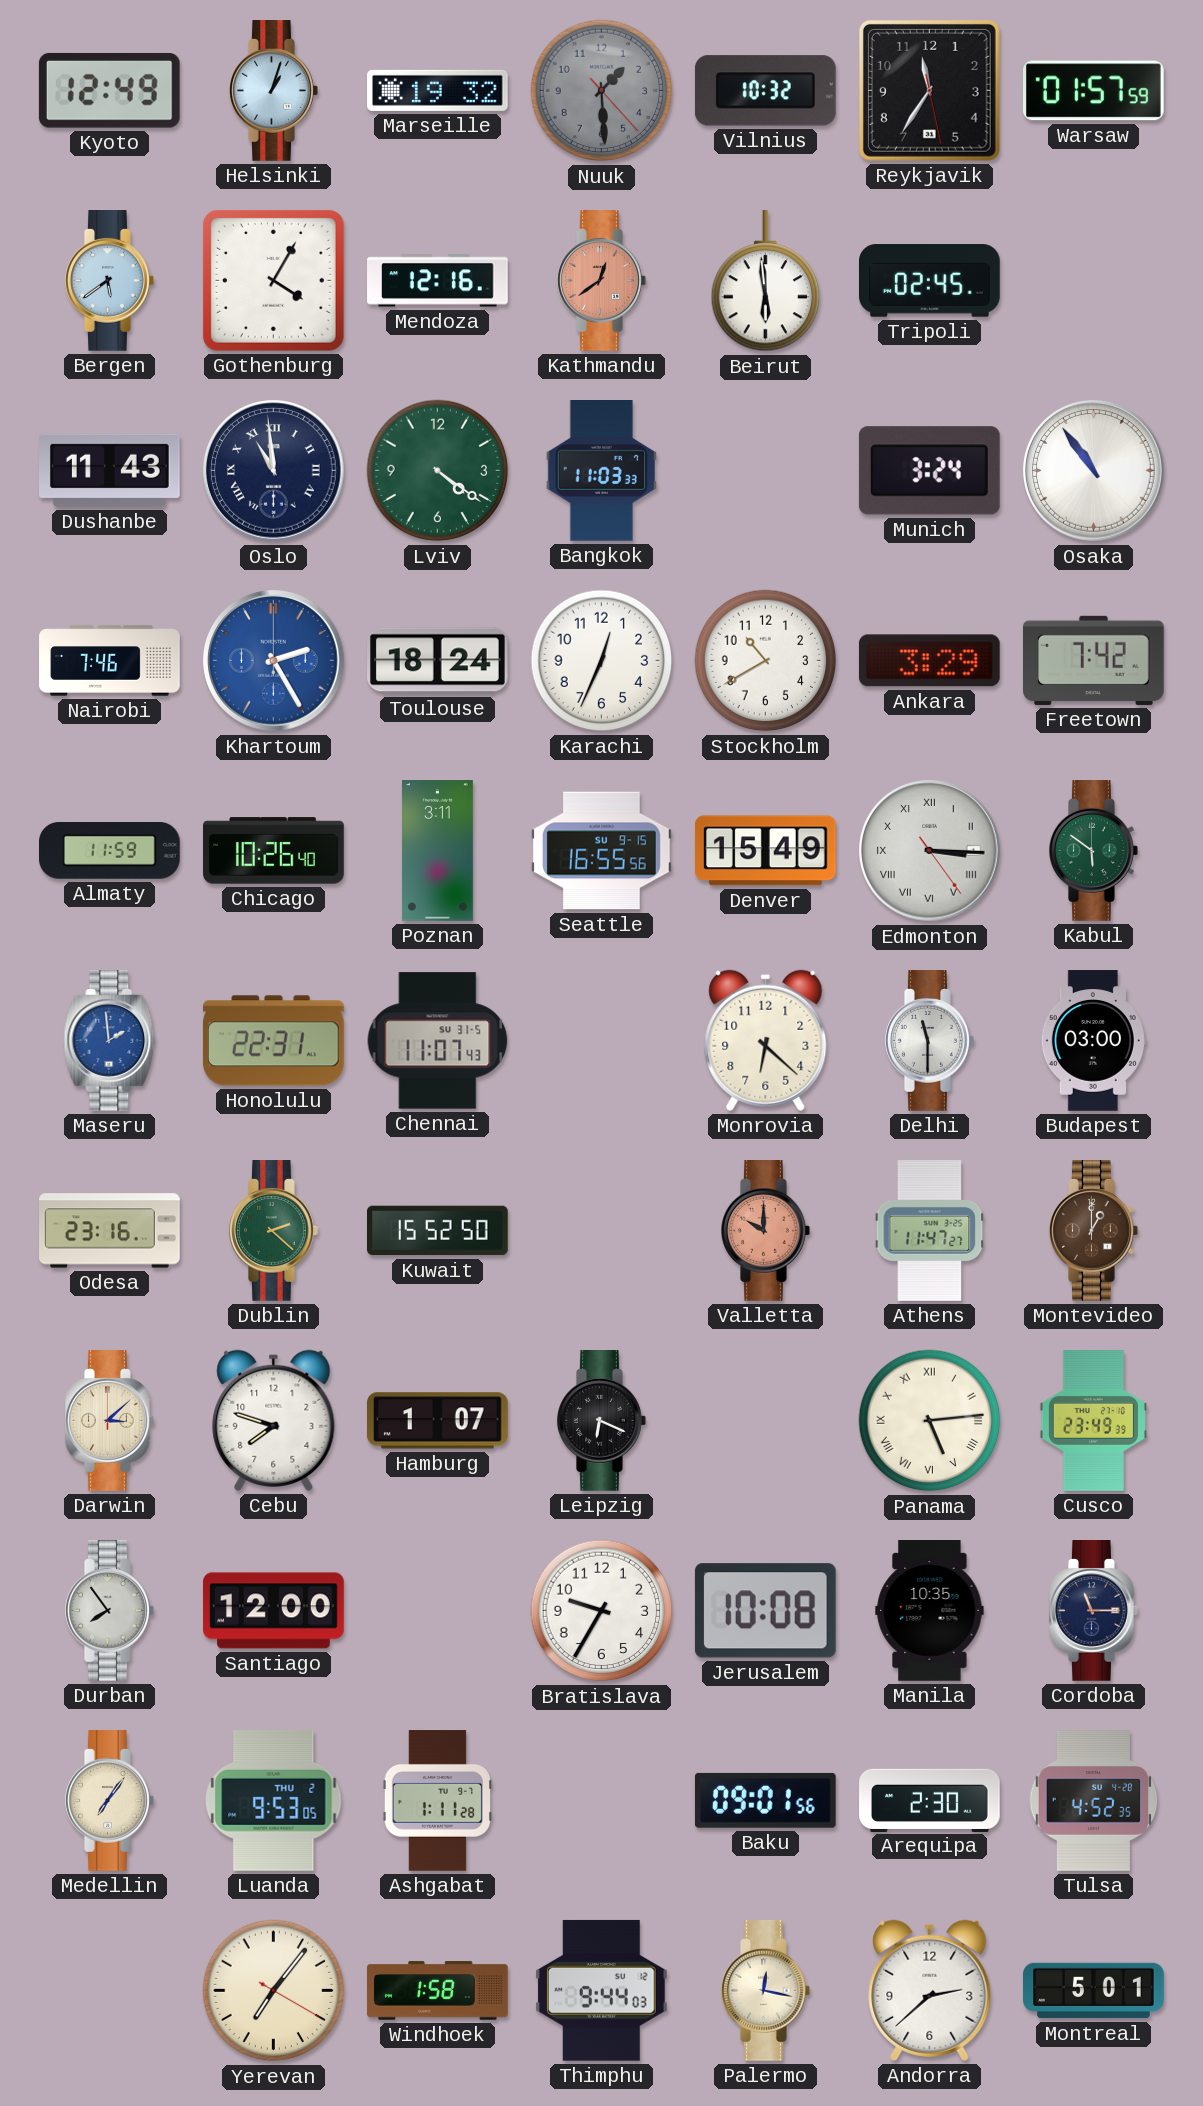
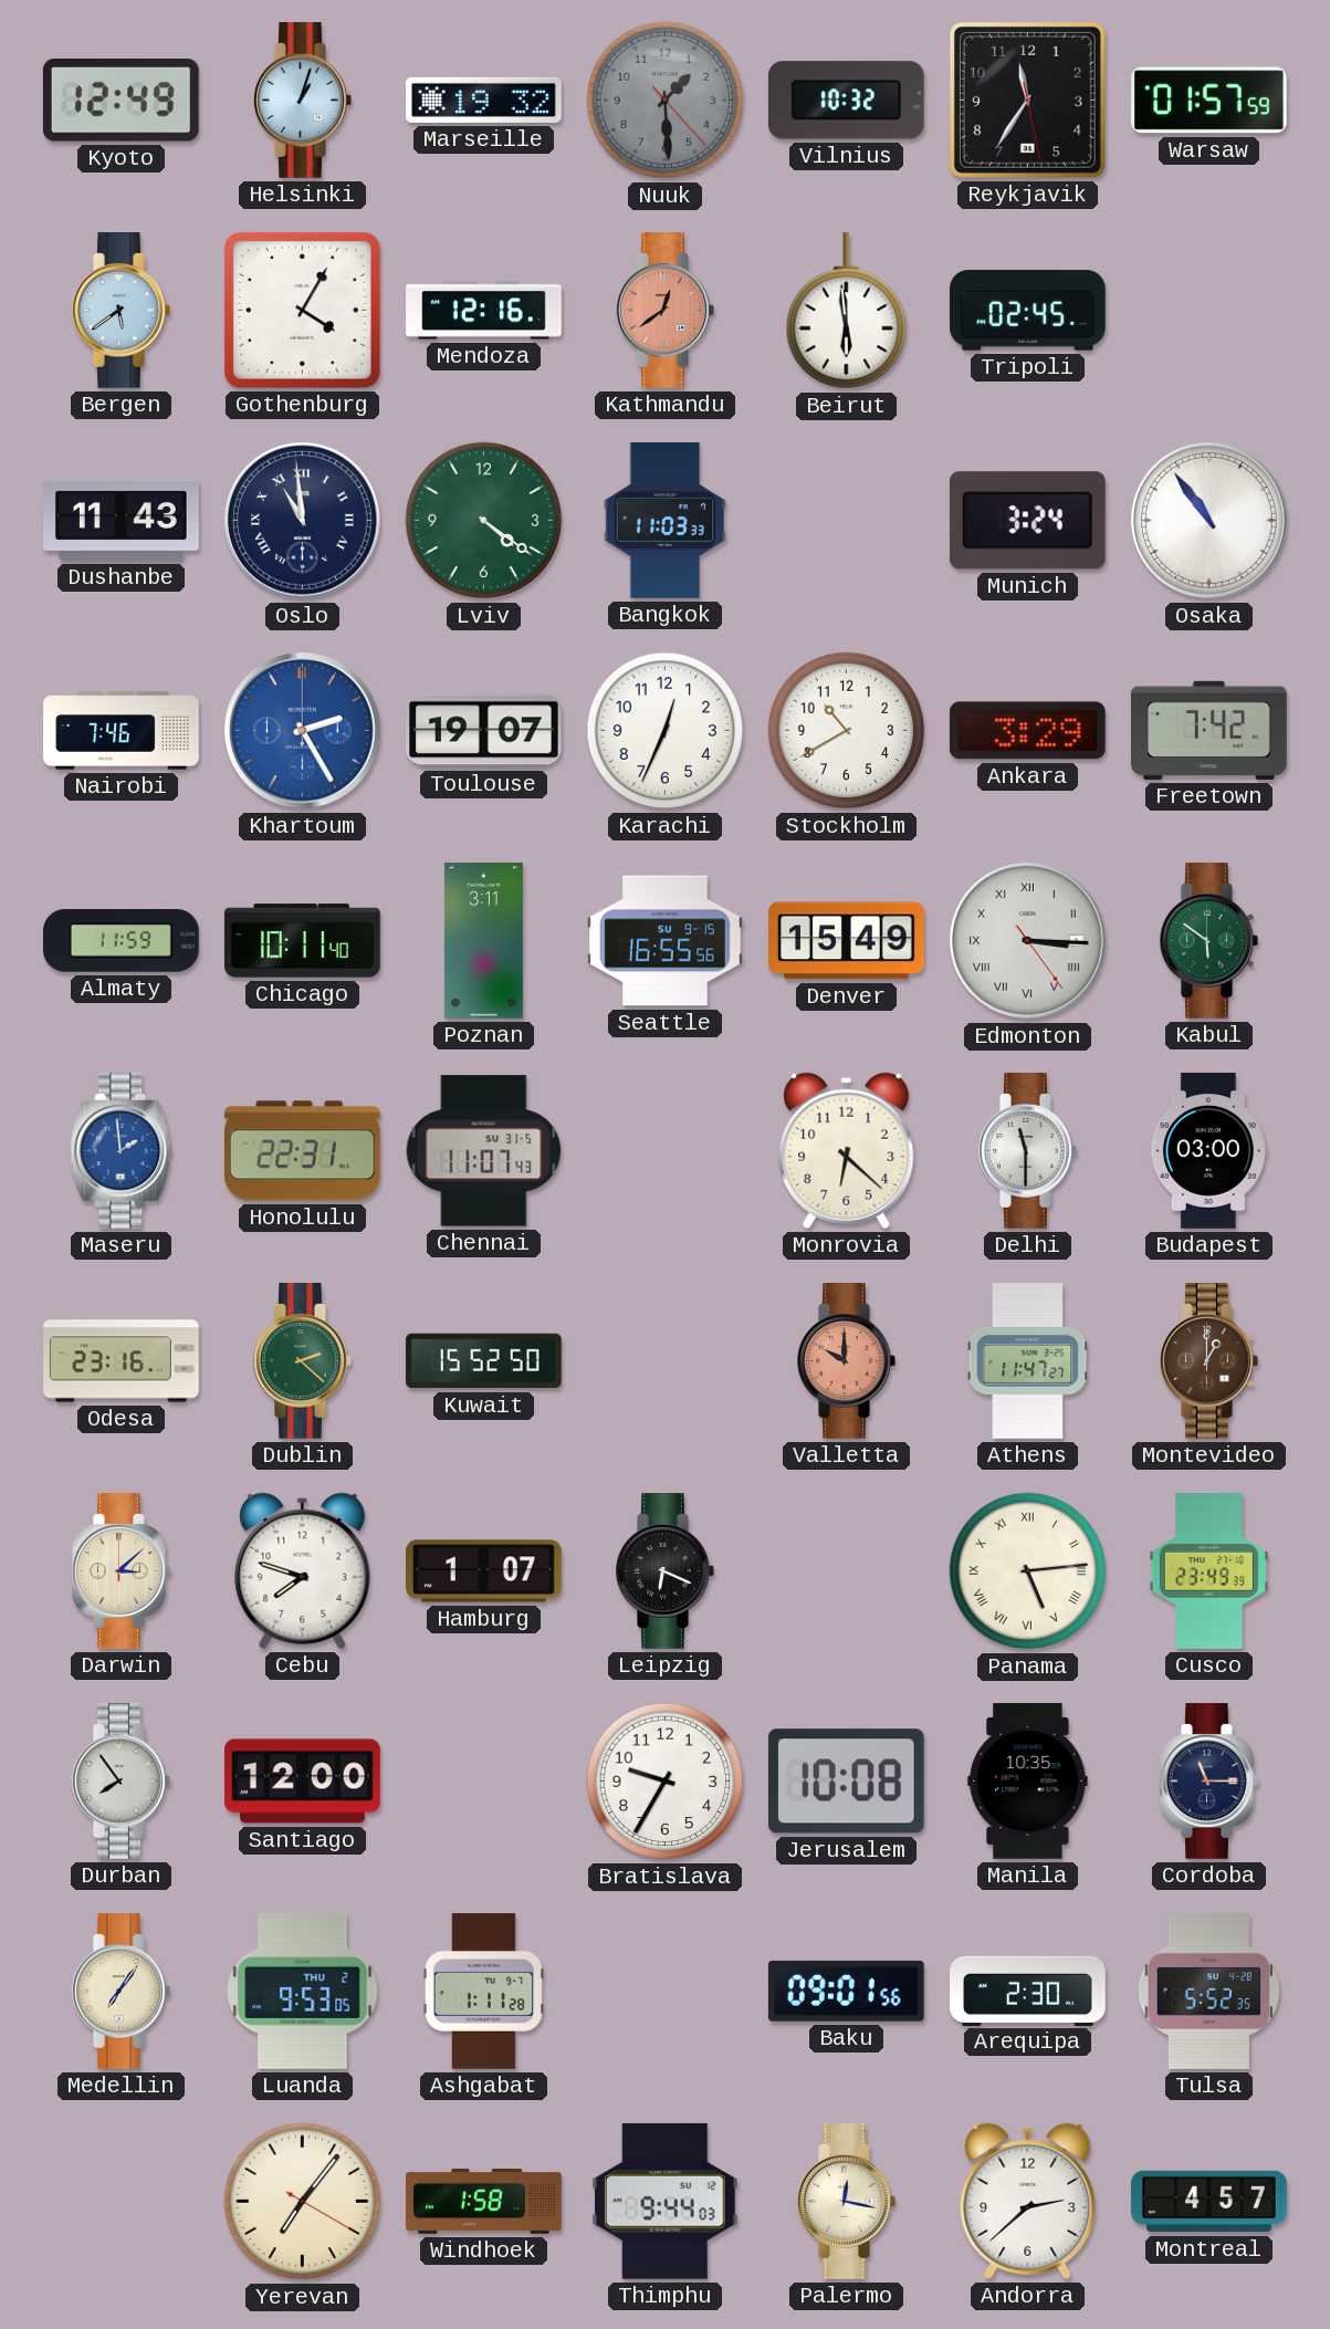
Toulouse: 18:24 -> 19:07
Chicago: 10:26 -> 10:11
Tulsa: 4:52 -> 5:52
Montreal: 5:01 -> 4:57
